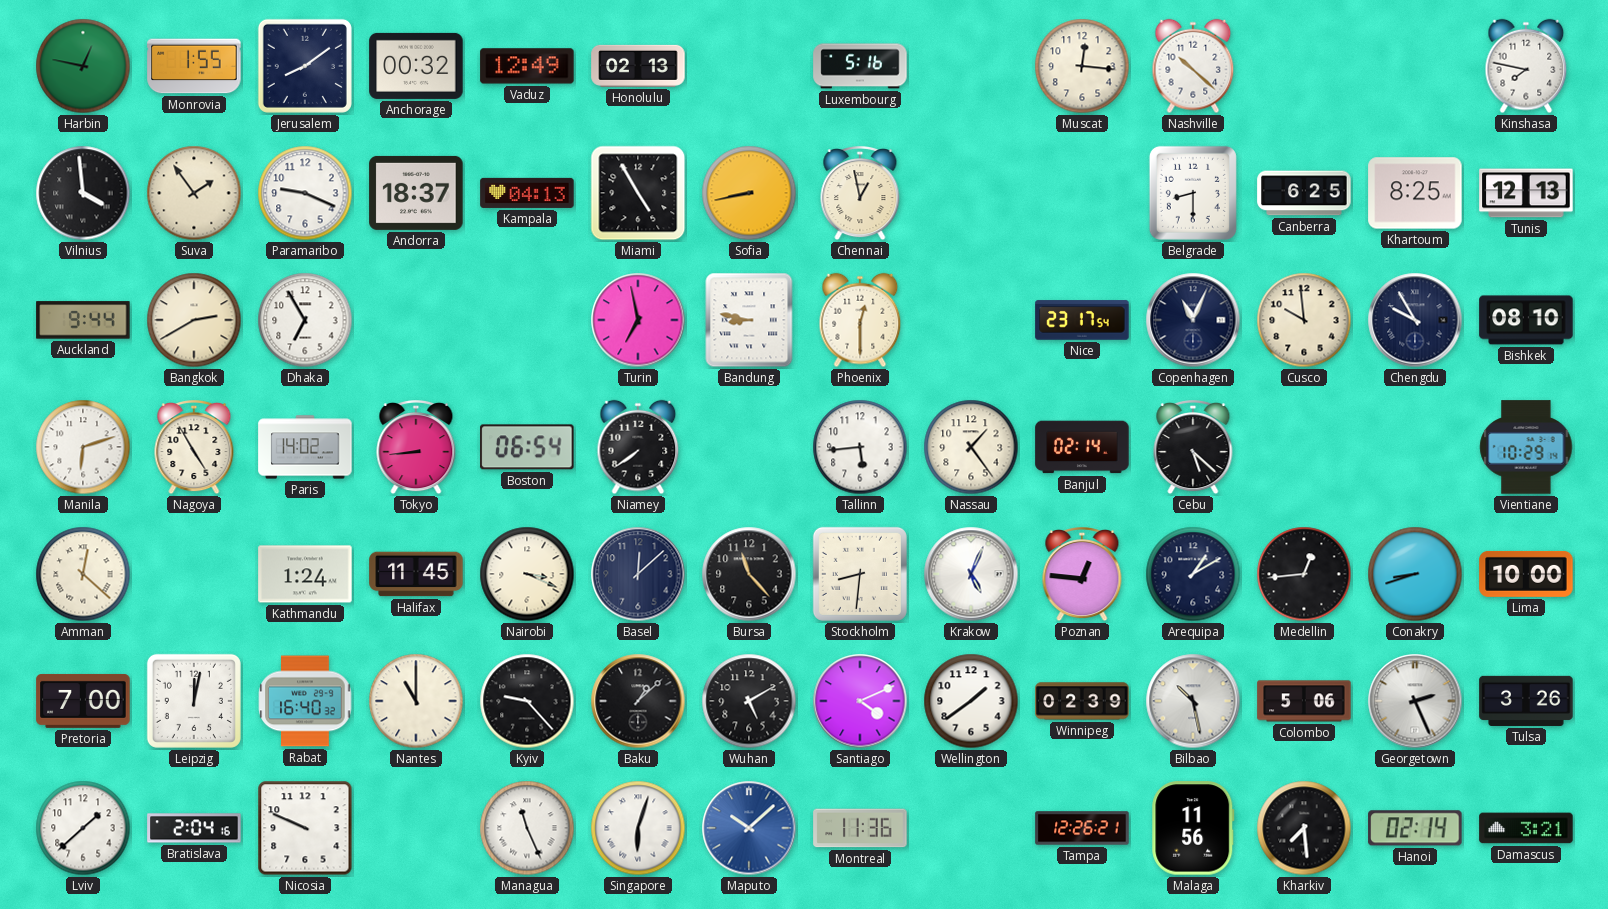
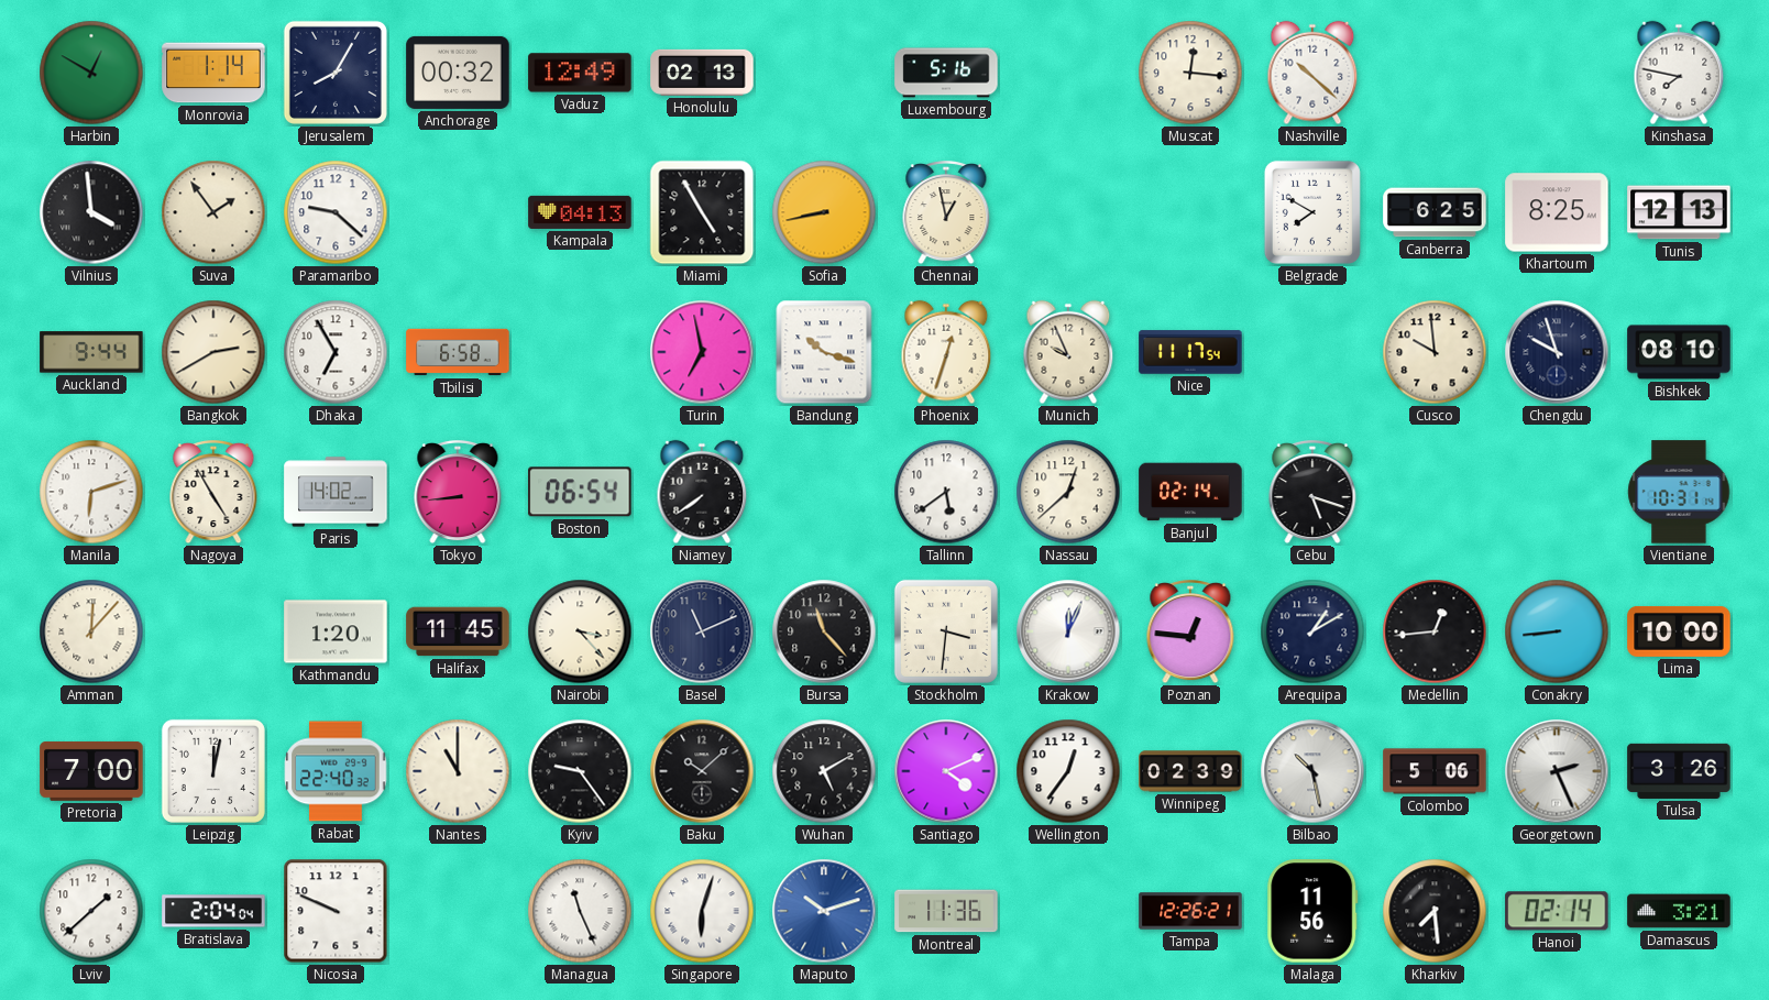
Harbin: 12:47 -> 12:50
Monrovia: 1:55 -> 1:14
Jerusalem: 8:09 -> 8:05
Paramaribo: 9:19 -> 9:22
Andorra: 18:37 -> none
Belgrade: 8:30 -> 7:50
Tbilisi: none -> 6:58
Bandung: 8:47 -> 10:18
Phoenix: 12:30 -> 12:33
Munich: none -> 9:56
Nice: 23:17 -> 11:17
Copenhagen: 11:04 -> none
Chengdu: 9:55 -> 9:57
Tallinn: 5:44 -> 5:39
Nassau: 1:24 -> 12:38
Cebu: 5:22 -> 5:18
Vientiane: 10:29 -> 10:31
Amman: 12:22 -> 12:07
Kathmandu: 1:24 -> 1:20
Nairobi: 3:19 -> 3:23
Basel: 12:08 -> 11:11
Stockholm: 8:31 -> 3:31
Krakow: 5:04 -> 12:04
Conakry: 8:42 -> 8:44
Rabat: 16:40 -> 22:40
Kyiv: 9:23 -> 9:24
Baku: 1:08 -> 10:08
Wellington: 1:39 -> 12:36
Bratislava: 2:04:16 -> 2:04:04
Maputo: 10:08 -> 10:12
